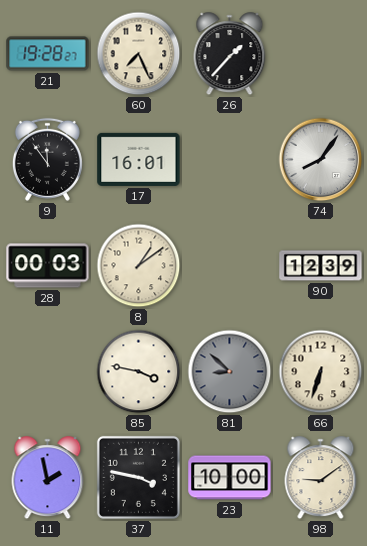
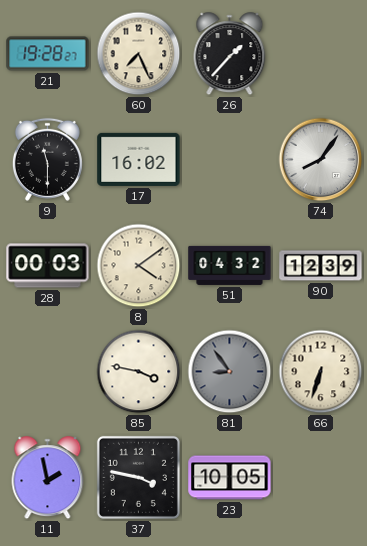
9: 11:54 -> 11:30
17: 16:01 -> 16:02
8: 1:09 -> 4:09
51: none -> 04:32
81: 8:52 -> 8:54
23: 10:00 -> 10:05
98: 9:09 -> none
